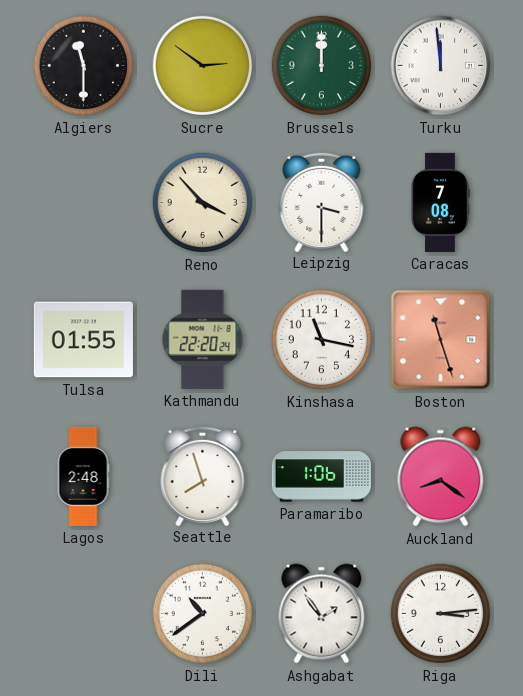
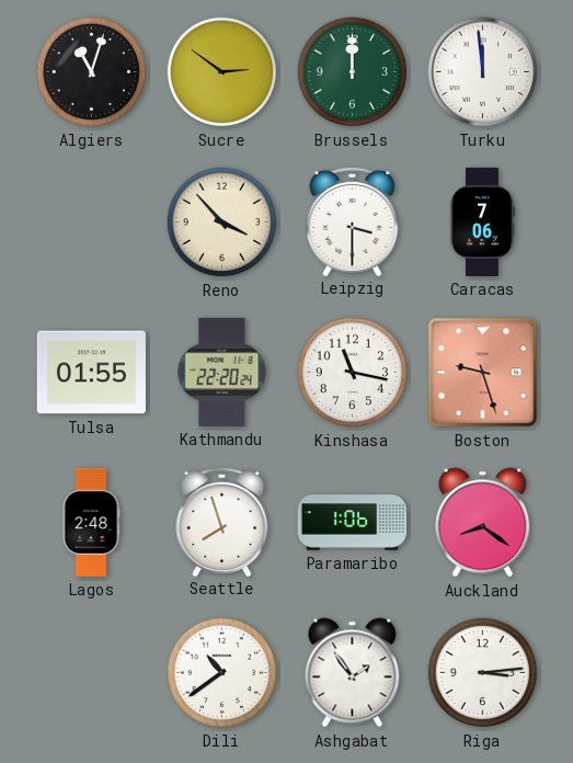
Algiers: 11:30 -> 11:03
Caracas: 7:08 -> 7:06
Boston: 11:27 -> 9:27
